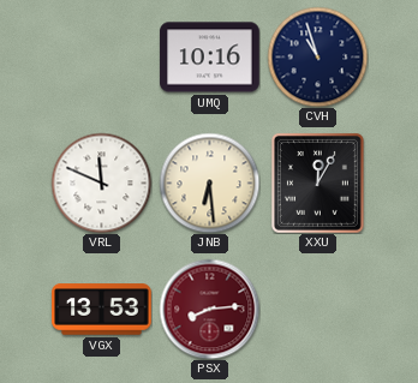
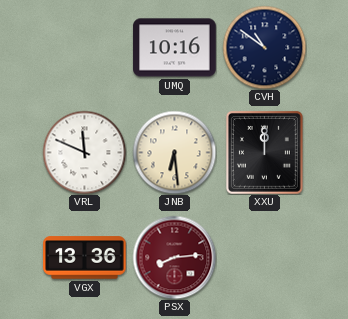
CVH: 10:57 -> 10:51
XXU: 12:05 -> 12:00
VGX: 13:53 -> 13:36
